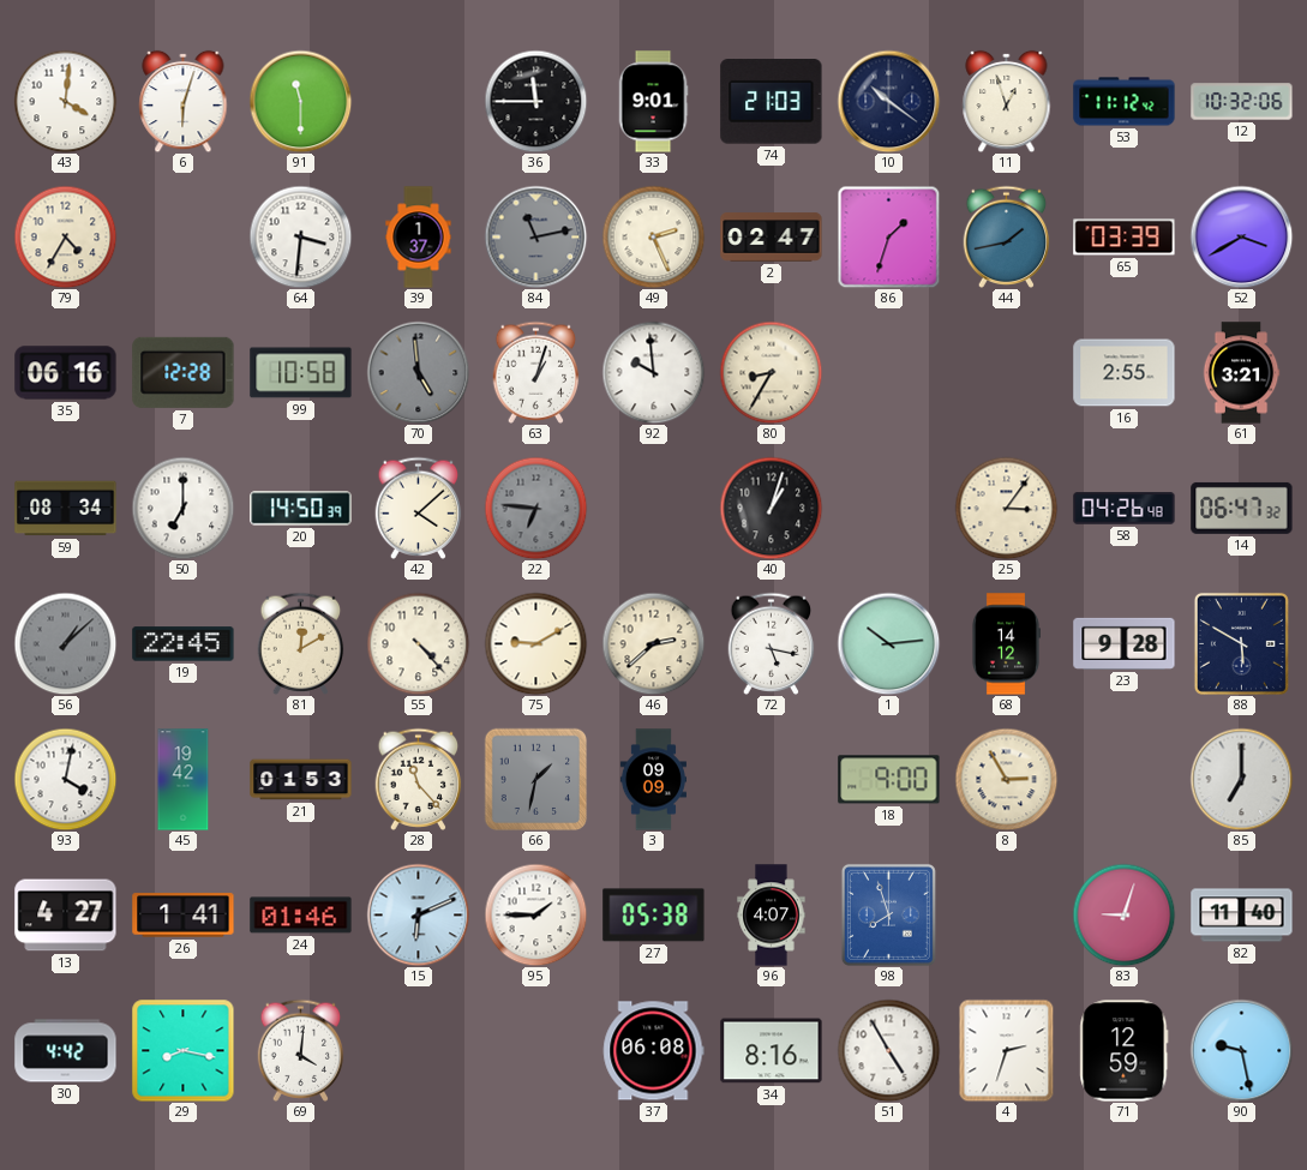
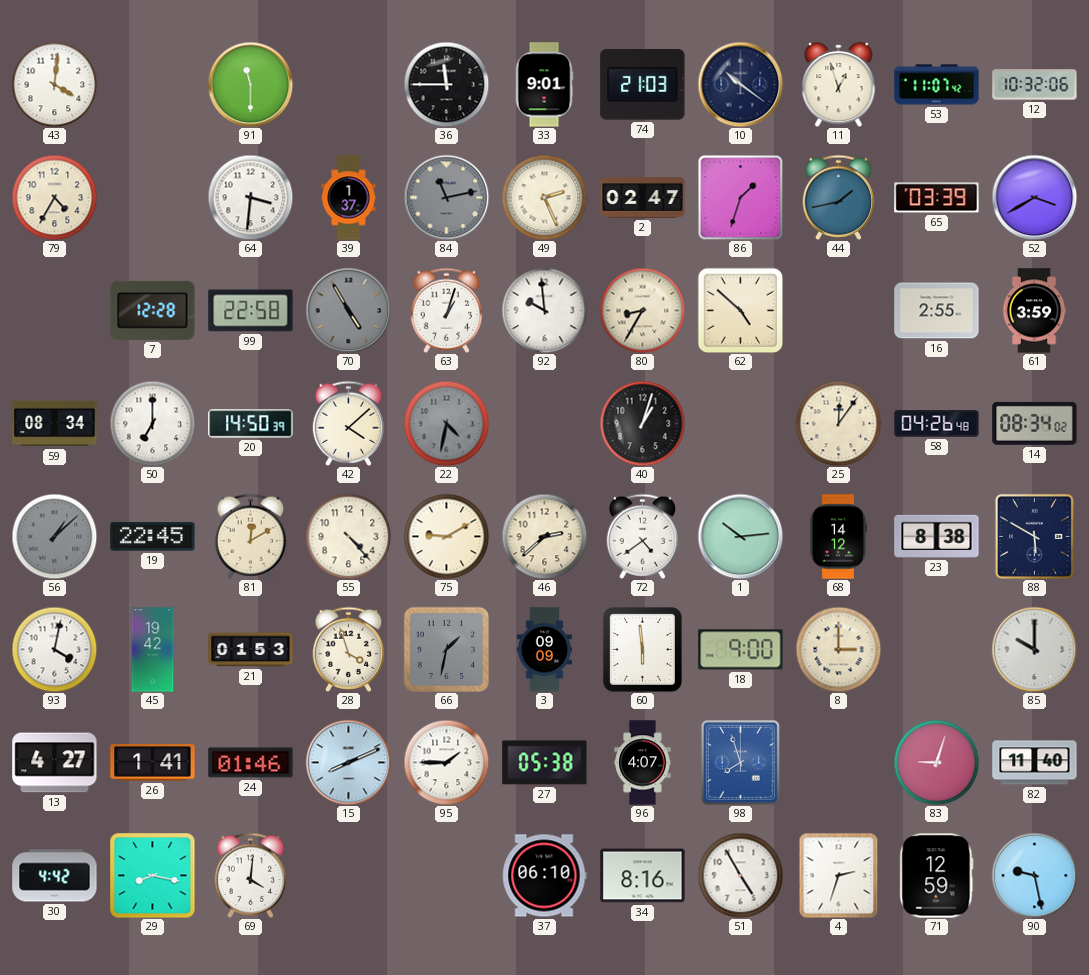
6: 6:03 -> none
53: 11:12 -> 11:07
35: 06:16 -> none
99: 10:58 -> 22:58
70: 4:59 -> 4:55
62: none -> 4:52
61: 3:21 -> 3:59
22: 6:46 -> 4:32
25: 3:06 -> 12:06
14: 06:47 -> 08:34
72: 5:17 -> 4:39
23: 9:28 -> 8:38
28: 11:23 -> 3:57
60: none -> 5:59
8: 2:55 -> 3:00
85: 7:00 -> 10:00
15: 6:11 -> 8:11
37: 06:08 -> 06:10
